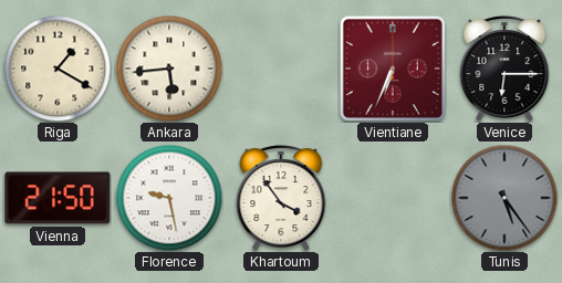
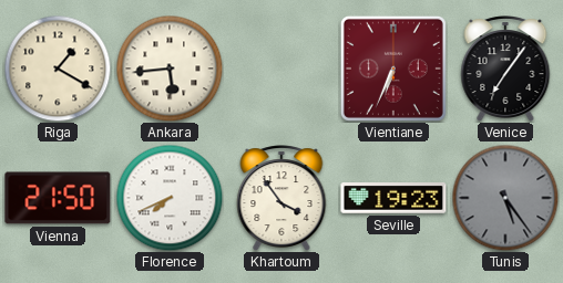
Venice: 6:15 -> 7:06
Florence: 9:28 -> 7:41
Seville: none -> 19:23
